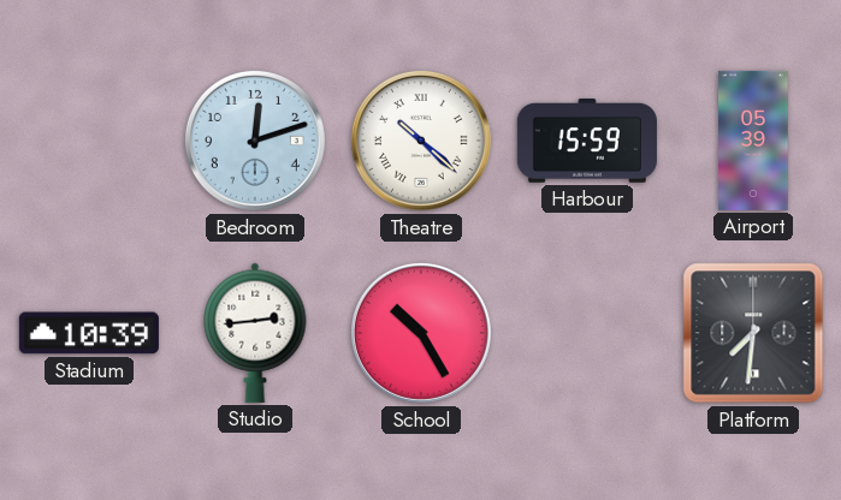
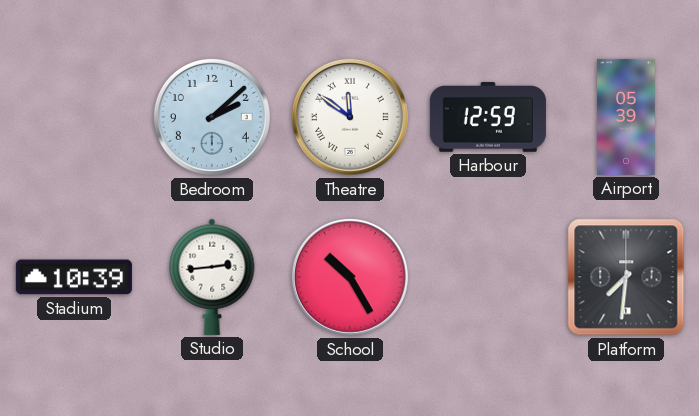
Bedroom: 12:12 -> 2:08
Theatre: 10:22 -> 11:51
Harbour: 15:59 -> 12:59
